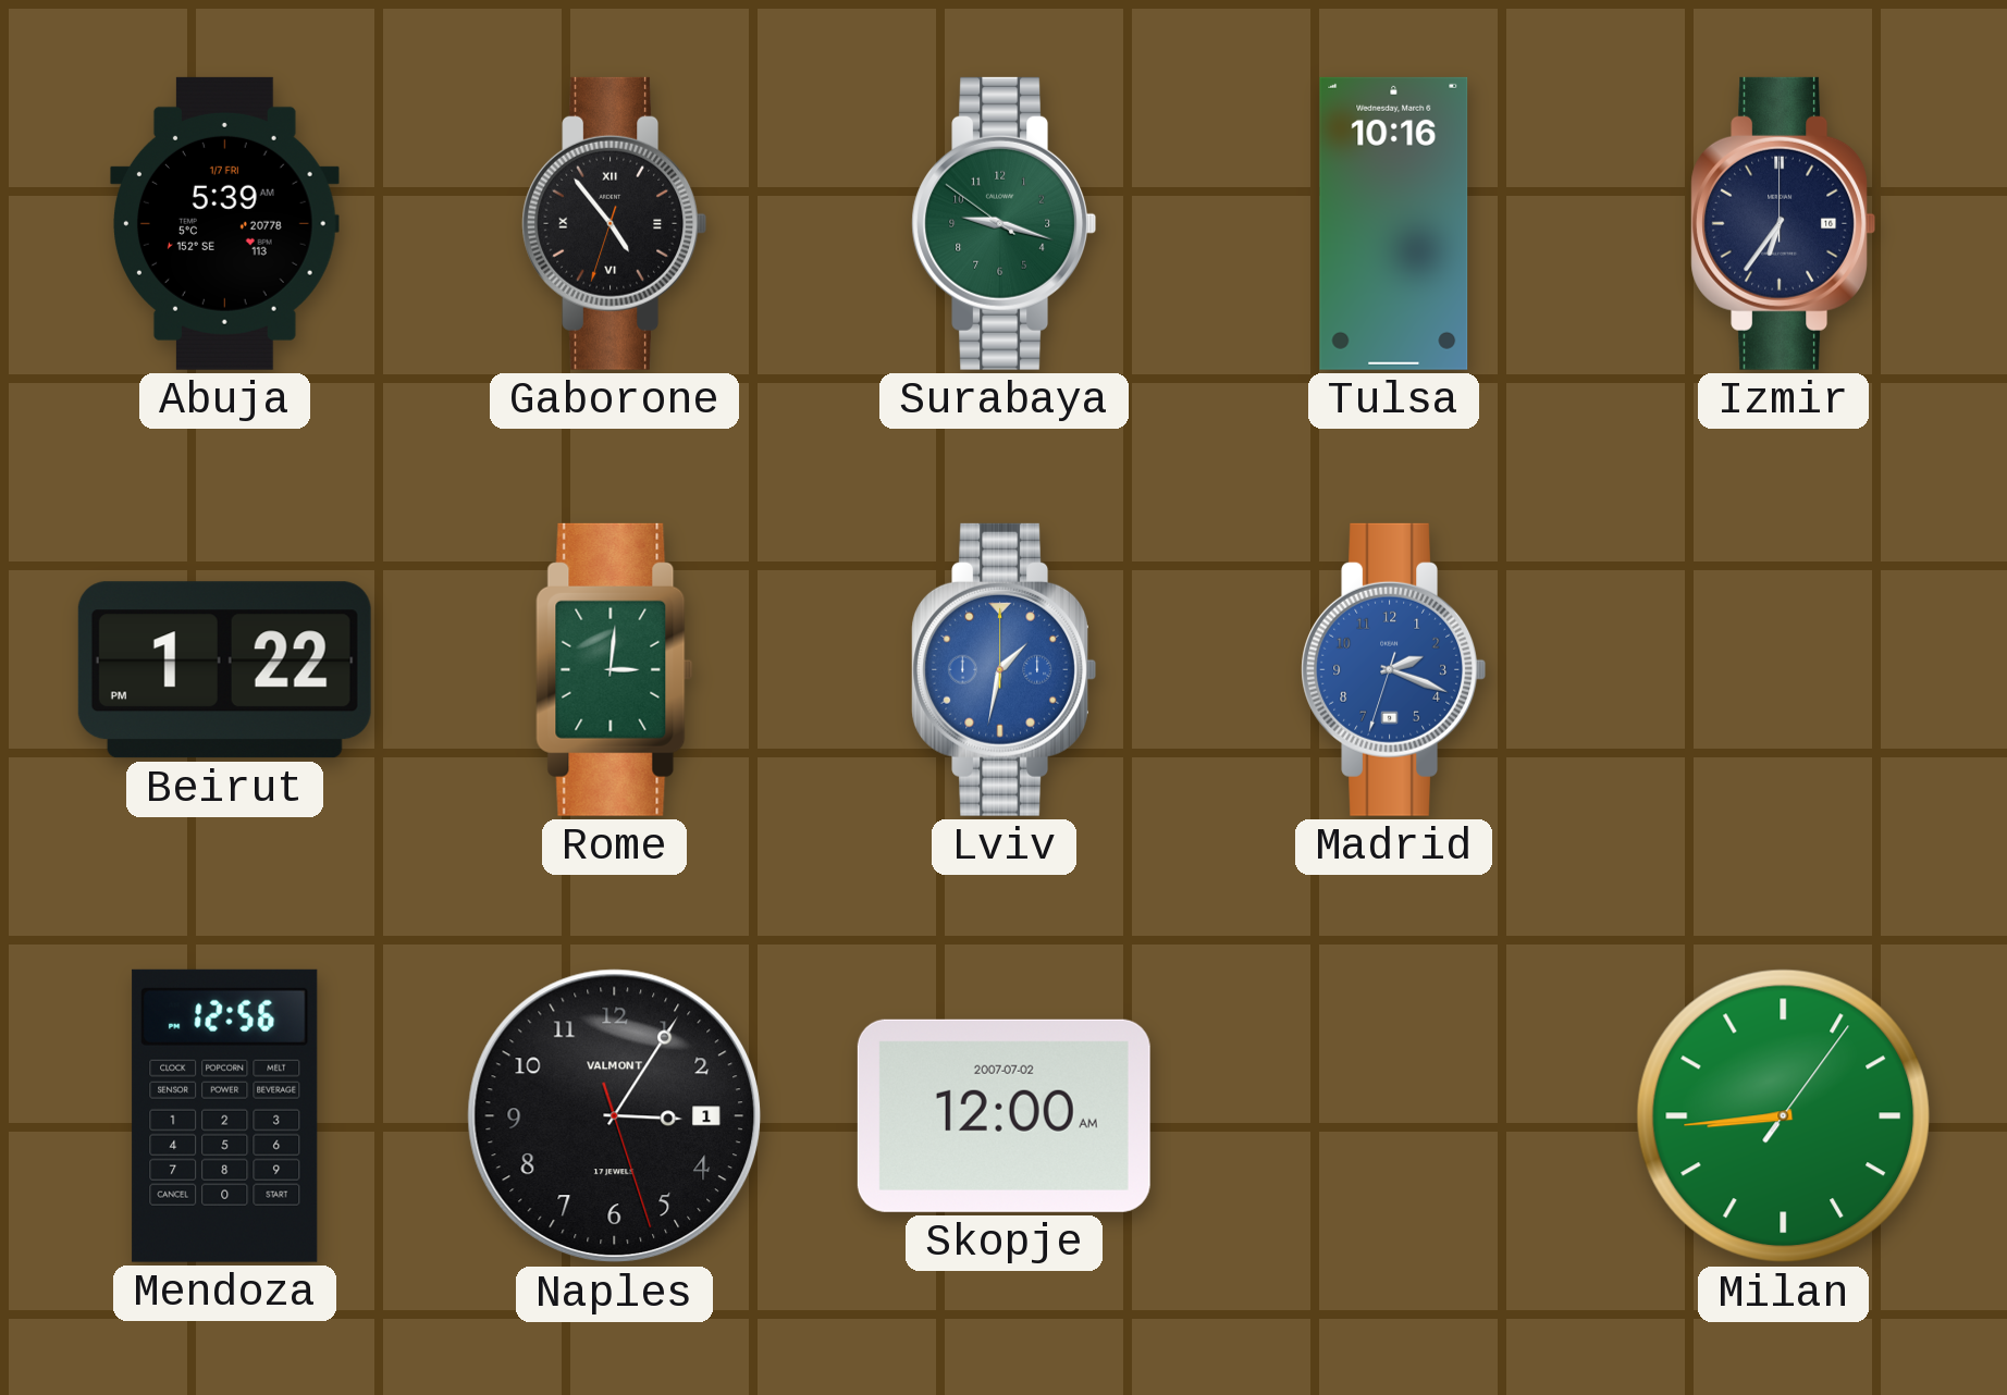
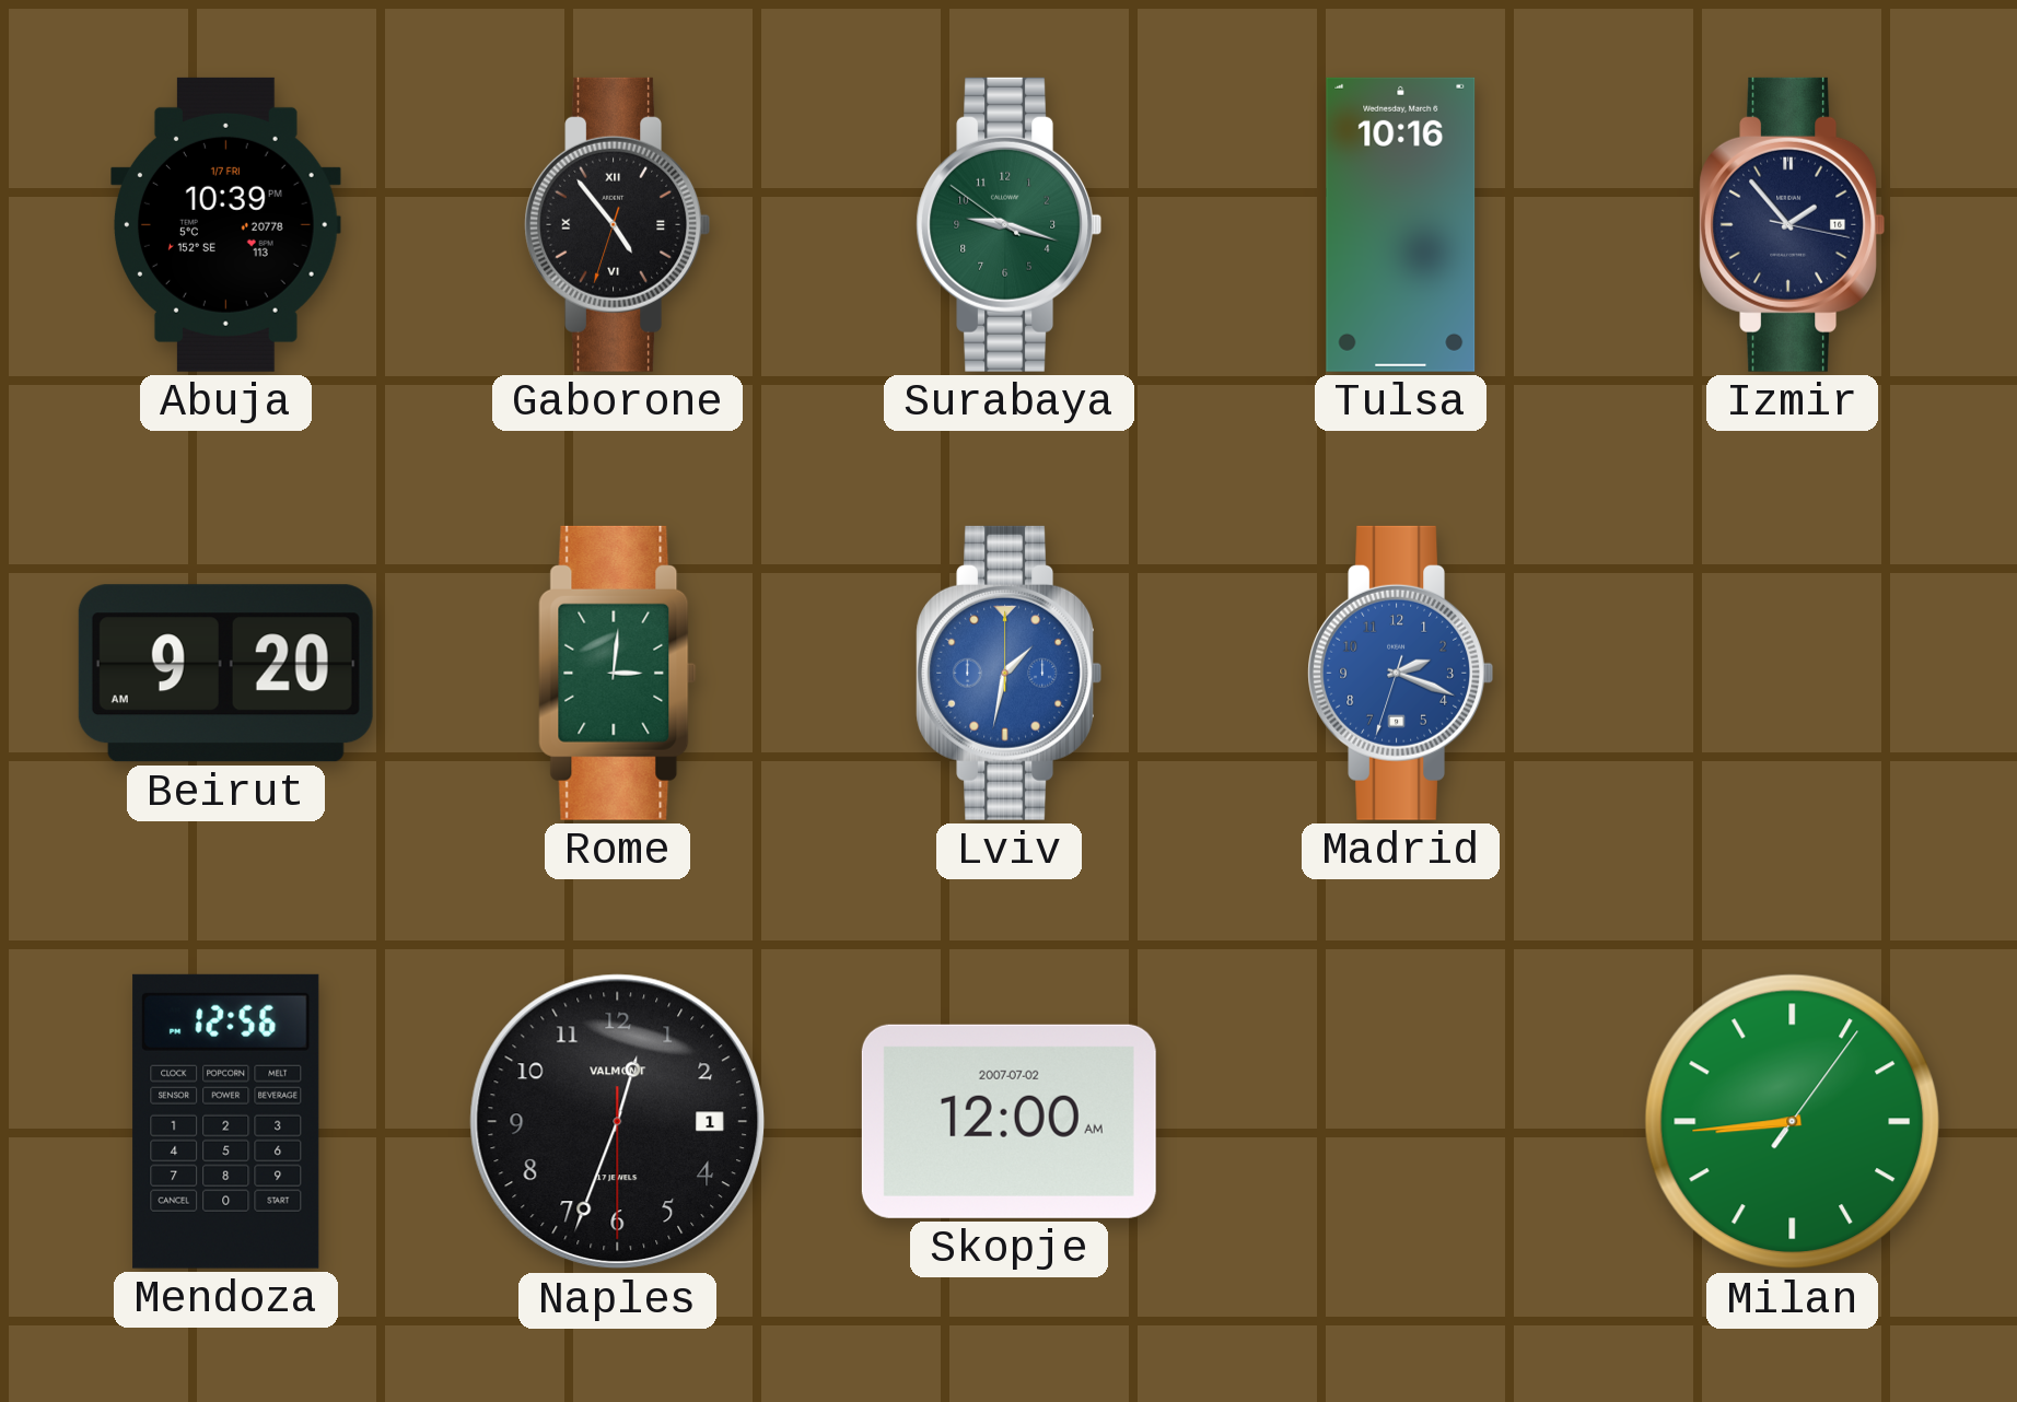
Abuja: 5:39 -> 10:39
Izmir: 6:36 -> 1:53
Beirut: 1:22 -> 9:20
Naples: 3:05 -> 12:33
